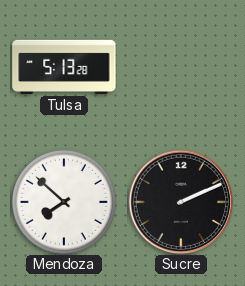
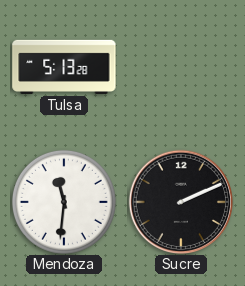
Mendoza: 7:52 -> 11:31
